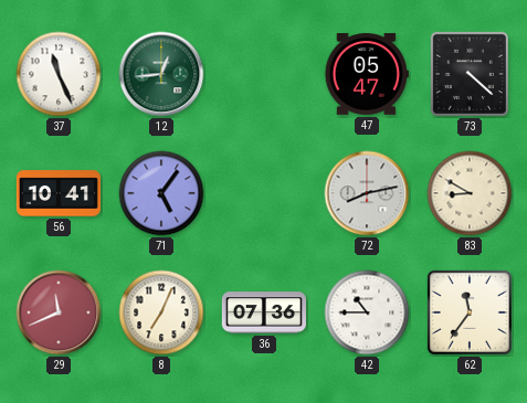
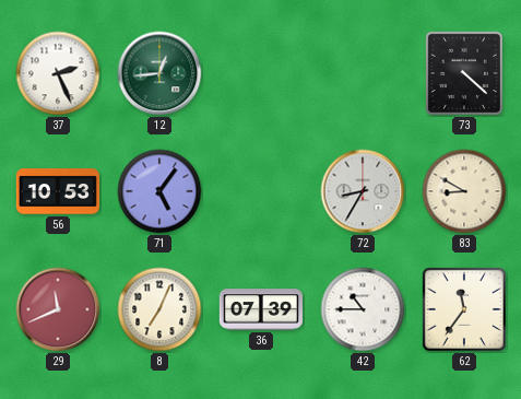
37: 11:26 -> 2:26
47: 05:47 -> none
56: 10:41 -> 10:53
72: 8:13 -> 8:35
36: 07:36 -> 07:39
